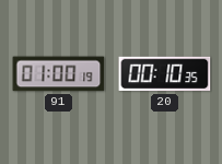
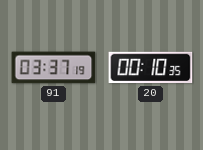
91: 01:00 -> 03:37
